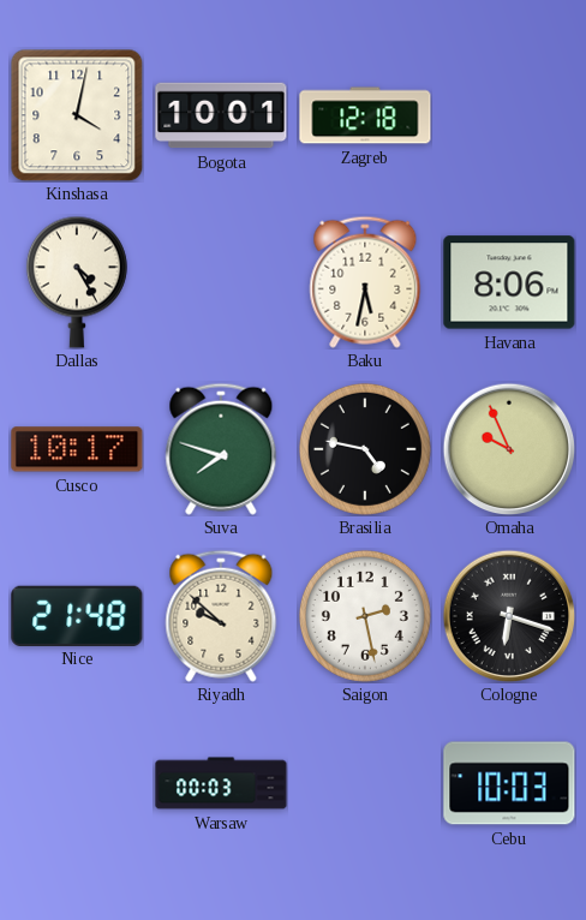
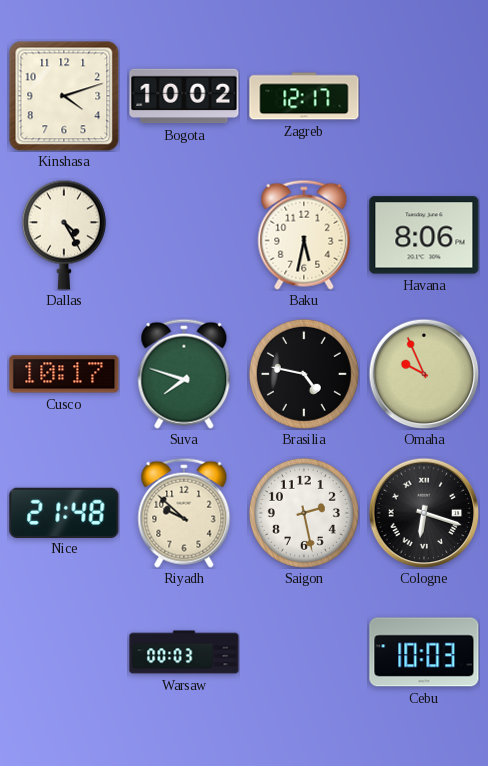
Kinshasa: 4:02 -> 4:12
Bogota: 10:01 -> 10:02
Zagreb: 12:18 -> 12:17
